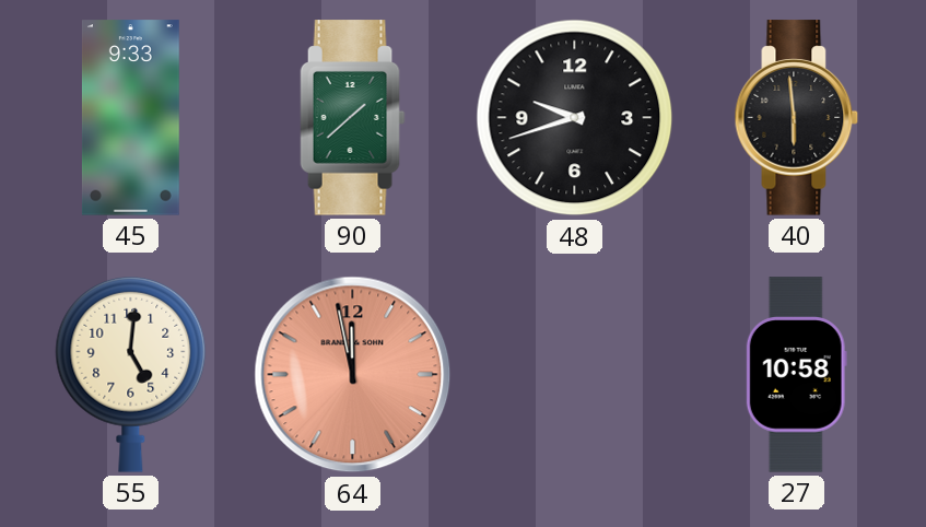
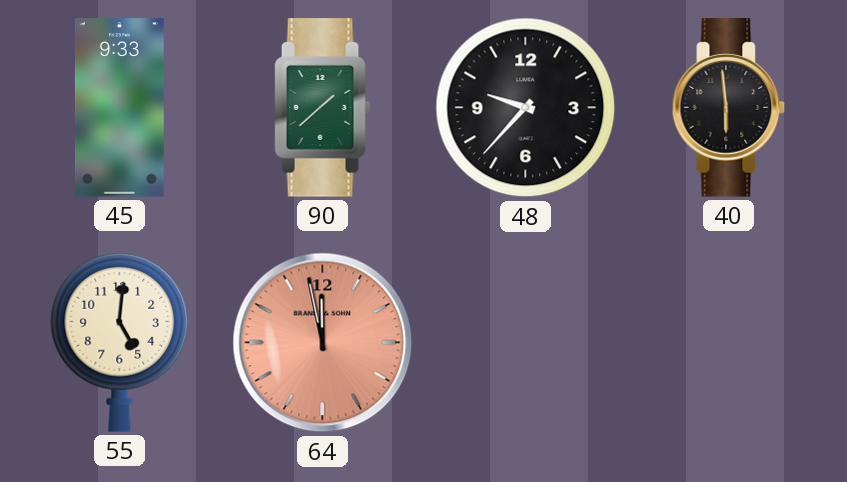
48: 9:42 -> 9:37
27: 10:58 -> none
